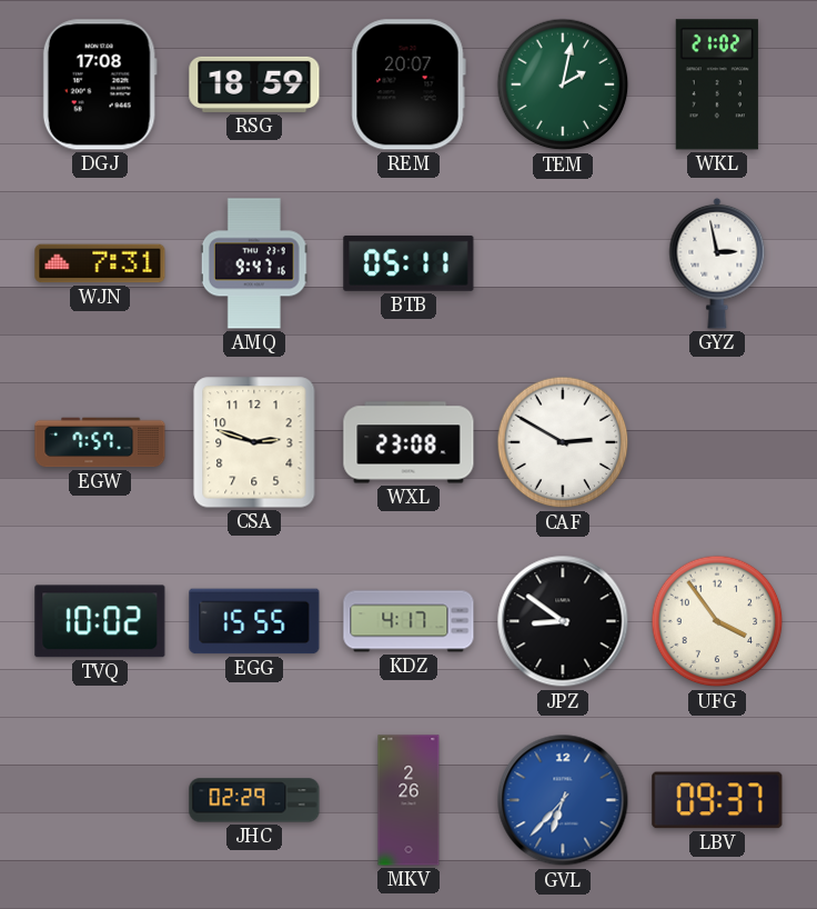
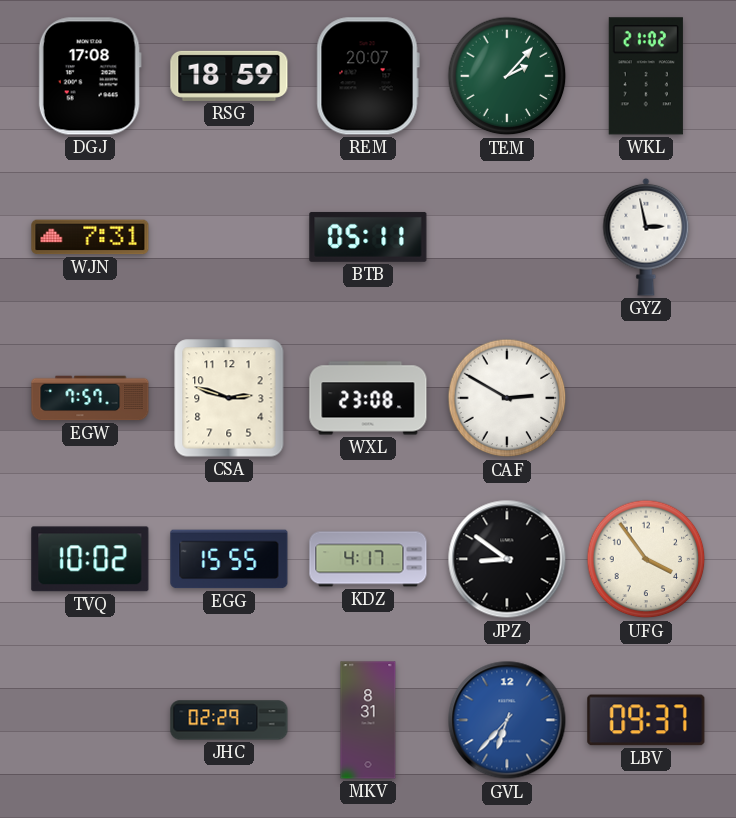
TEM: 2:02 -> 2:07
AMQ: 9:47 -> none
MKV: 2:26 -> 8:31
